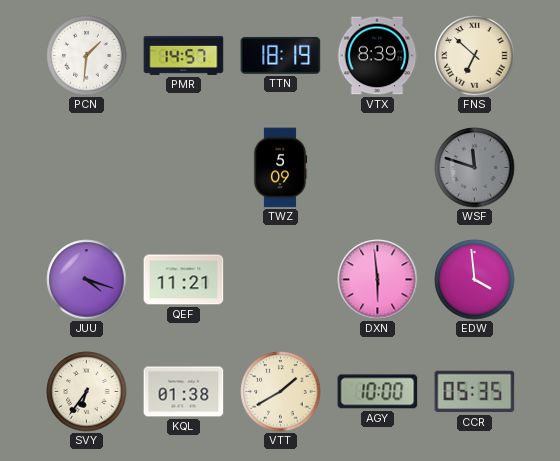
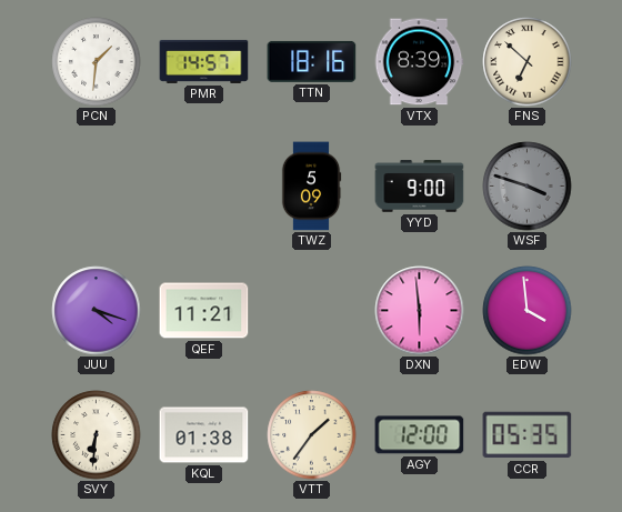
TTN: 18:19 -> 18:16
YYD: none -> 9:00
WSF: 11:48 -> 3:48
SVY: 6:36 -> 6:31
VTT: 1:40 -> 1:36
AGY: 10:00 -> 12:00
